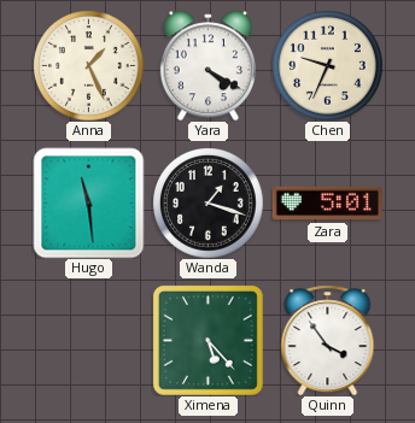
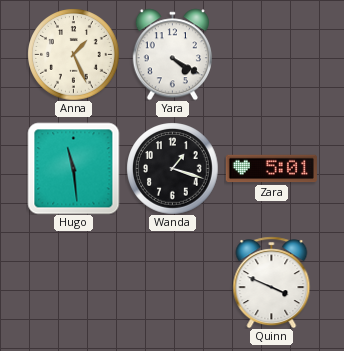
Chen: 9:34 -> none
Ximena: 5:23 -> none
Quinn: 3:54 -> 3:49
